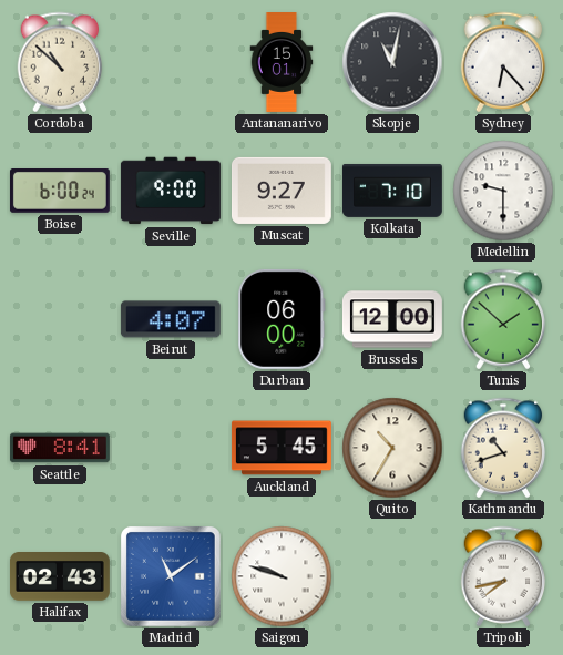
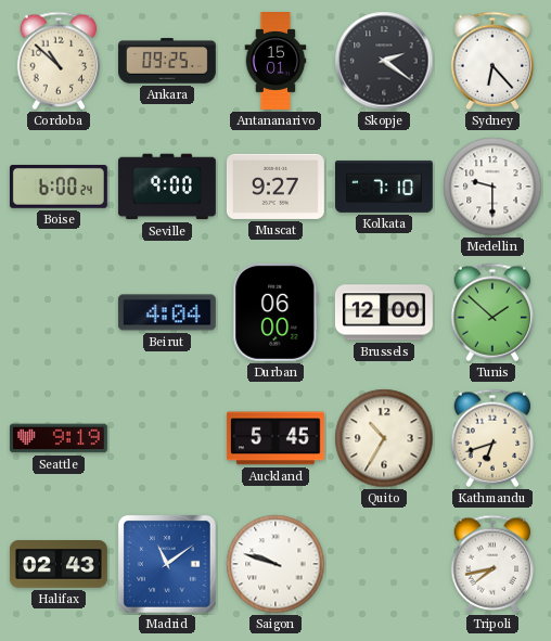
Ankara: none -> 09:25
Skopje: 11:02 -> 2:21
Beirut: 4:07 -> 4:04
Seattle: 8:41 -> 9:19
Kathmandu: 10:42 -> 6:42
